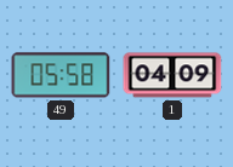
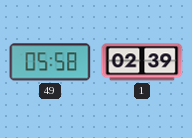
1: 04:09 -> 02:39
